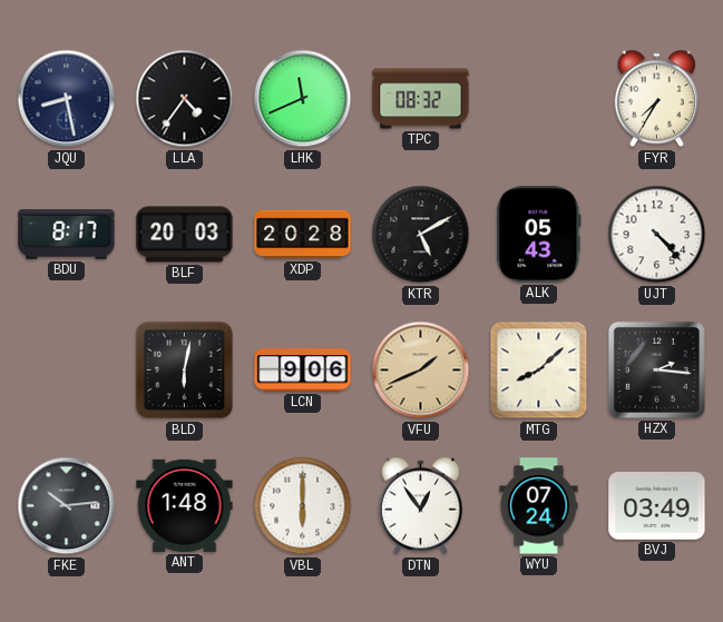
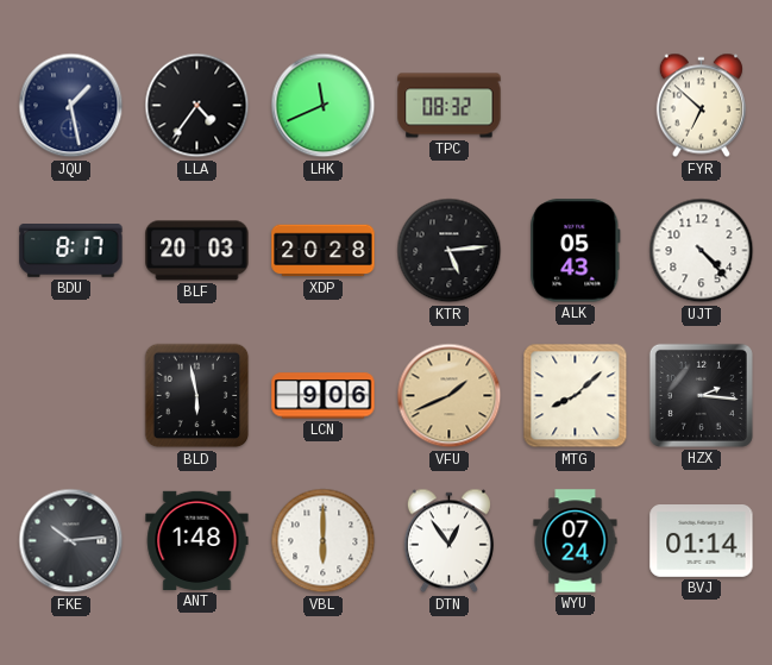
JQU: 8:28 -> 1:28
FYR: 7:35 -> 6:52
KTR: 5:10 -> 5:14
BLD: 6:02 -> 5:58
BVJ: 03:49 -> 01:14
